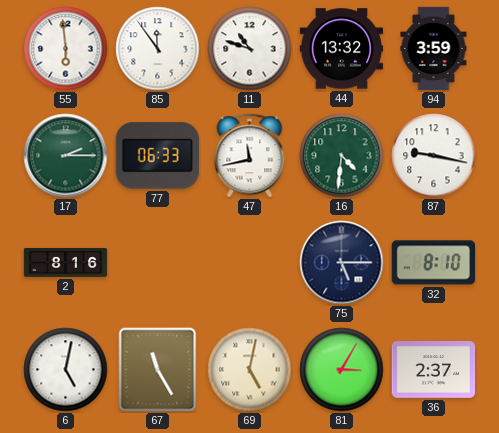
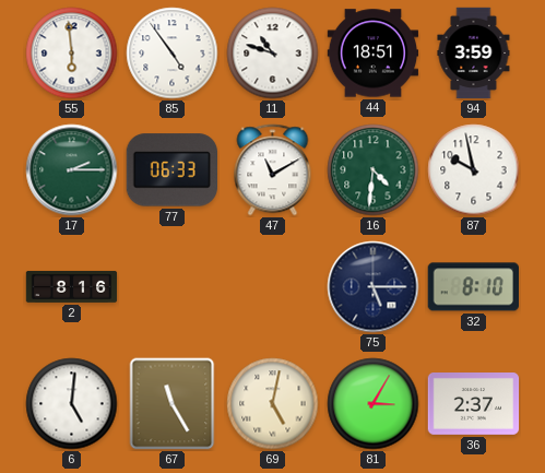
85: 11:54 -> 4:54
44: 13:32 -> 18:51
47: 11:43 -> 11:10
87: 9:17 -> 9:58
6: 5:02 -> 5:01
